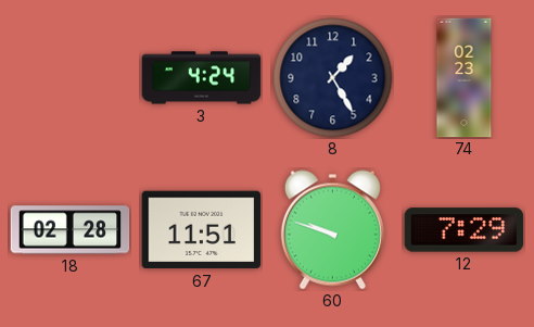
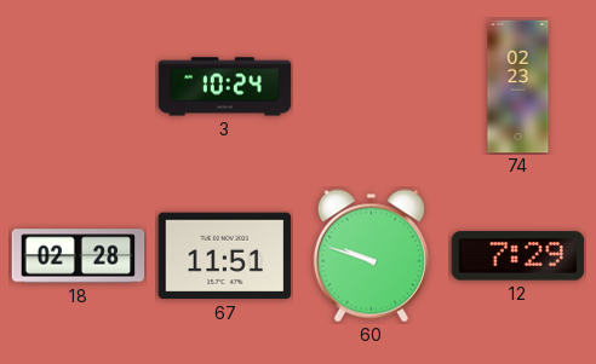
3: 4:24 -> 10:24
8: 1:25 -> none
